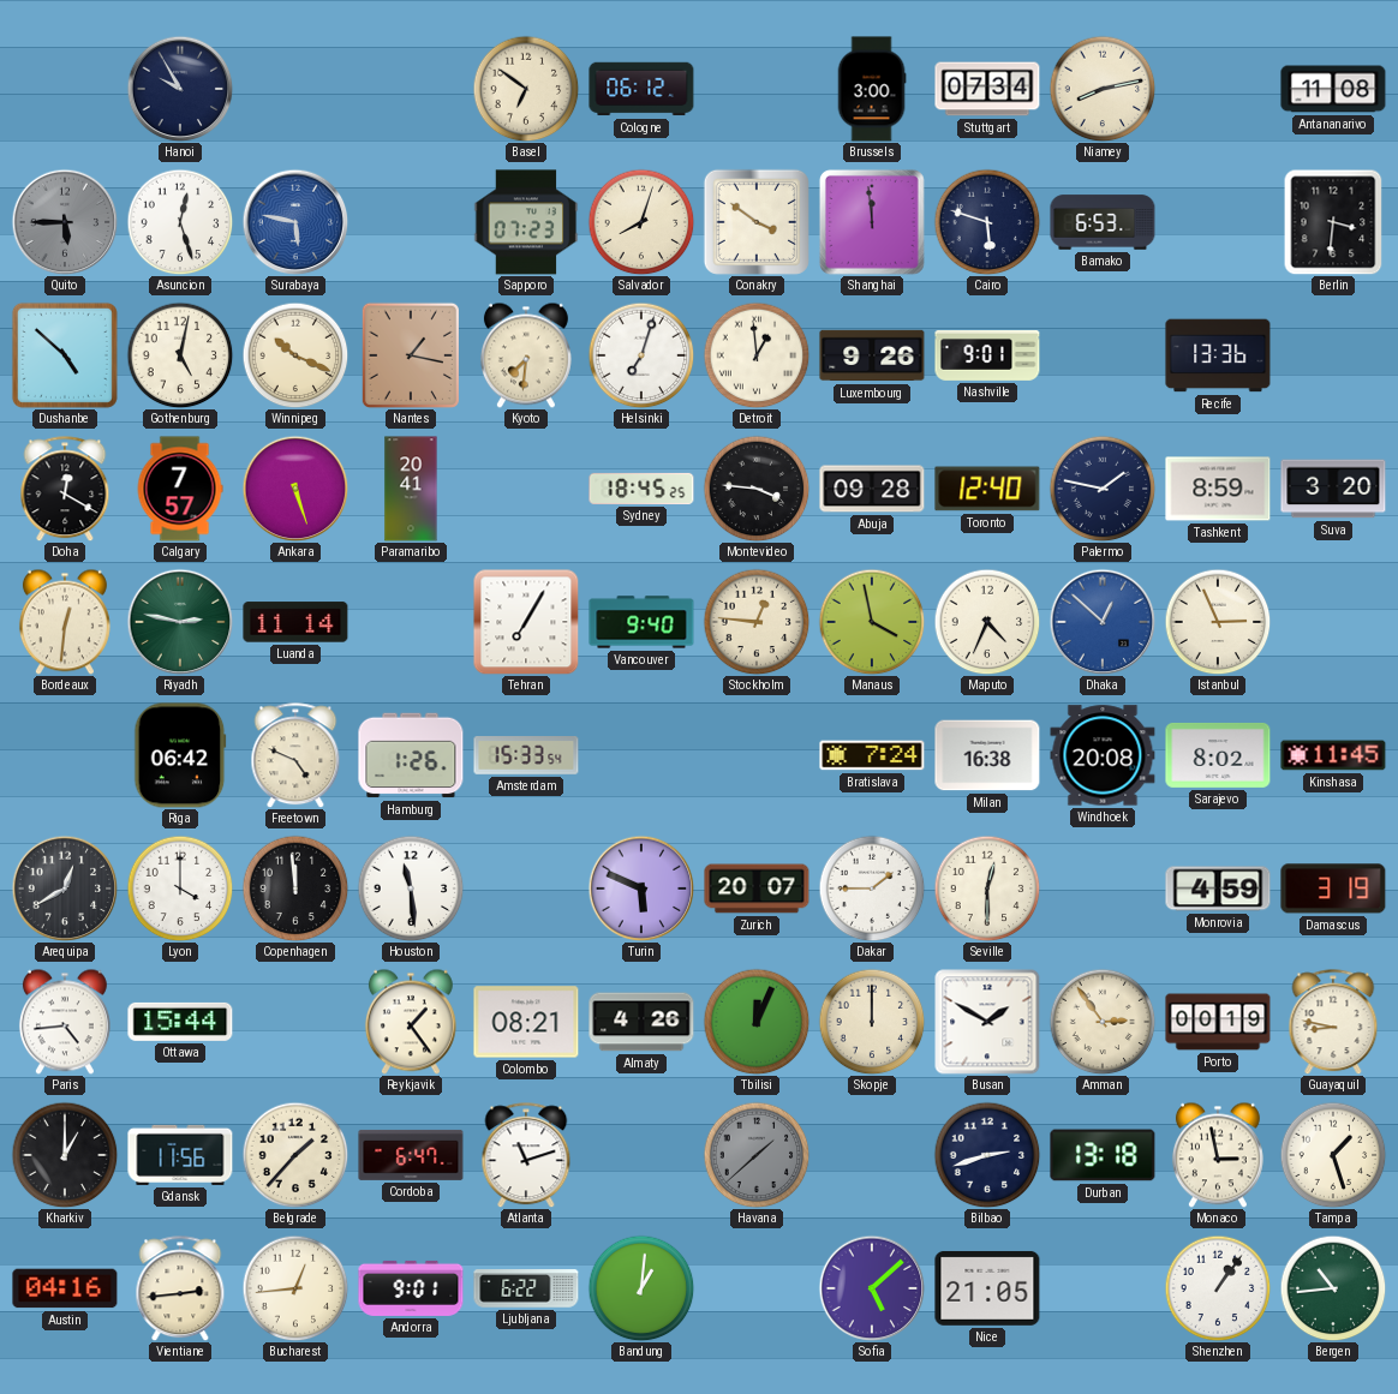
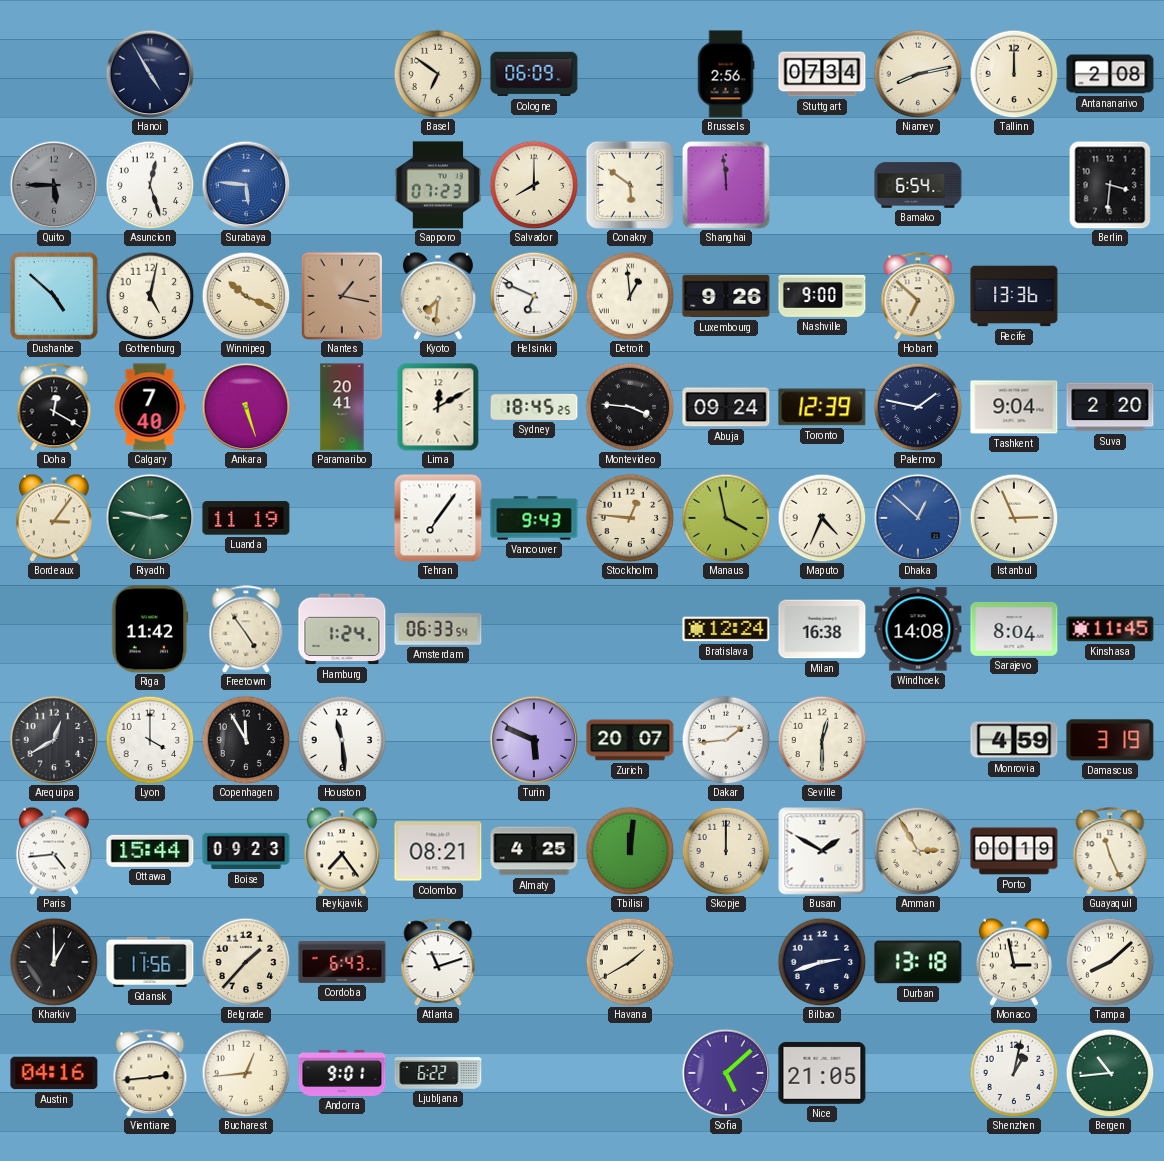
Hanoi: 9:55 -> 4:55
Cologne: 06:12 -> 06:09
Brussels: 3:00 -> 2:56
Tallinn: none -> 12:00
Antananarivo: 11:08 -> 2:08
Surabaya: 5:47 -> 5:46
Salvador: 8:03 -> 8:00
Conakry: 3:51 -> 5:51
Cairo: 5:48 -> none
Bamako: 6:53 -> 6:54
Helsinki: 7:03 -> 6:49
Nashville: 9:01 -> 9:00
Hobart: none -> 6:52
Calgary: 7:57 -> 7:40
Lima: none -> 12:10
Abuja: 09:28 -> 09:24
Toronto: 12:40 -> 12:39
Tashkent: 8:59 -> 9:04
Suva: 3:20 -> 2:20
Bordeaux: 12:31 -> 3:06
Luanda: 11:14 -> 11:19
Tehran: 7:05 -> 7:06
Vancouver: 9:40 -> 9:43
Riga: 06:42 -> 11:42
Freetown: 4:49 -> 4:54
Hamburg: 1:26 -> 1:24
Amsterdam: 15:33 -> 06:33
Bratislava: 7:24 -> 12:24
Windhoek: 20:08 -> 14:08
Sarajevo: 8:02 -> 8:04
Copenhagen: 11:59 -> 11:55
Dakar: 1:45 -> 1:44
Boise: none -> 09:23
Reykjavik: 1:24 -> 7:24
Almaty: 4:26 -> 4:25
Tbilisi: 12:04 -> 12:01
Amman: 2:54 -> 2:55
Guayaquil: 8:47 -> 11:26
Cordoba: 6:47 -> 6:43
Havana: 1:38 -> 1:40
Havana dial: grey -> cream
Tampa: 1:27 -> 8:08
Bandung: 1:01 -> none
Shenzhen: 1:06 -> 1:02
